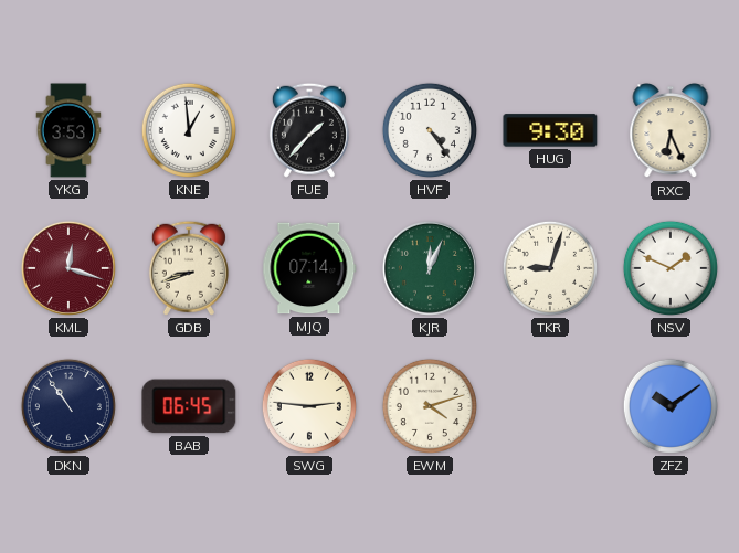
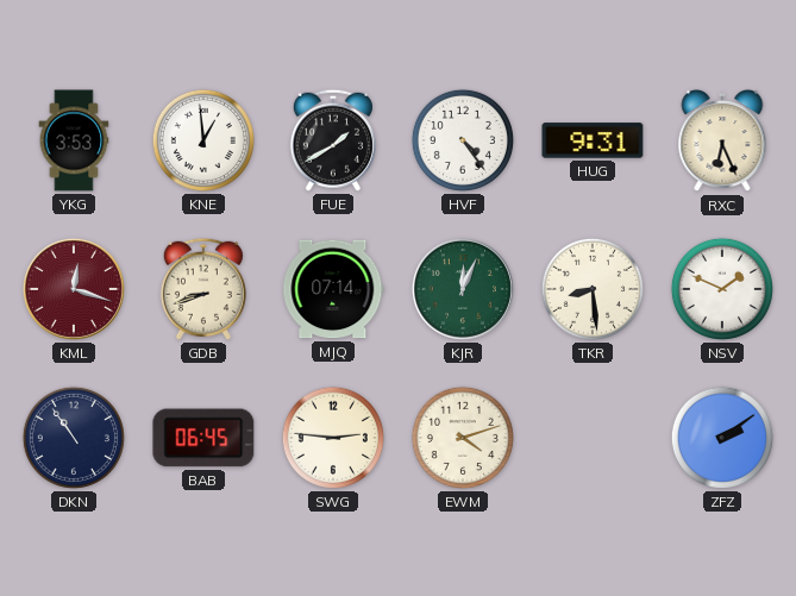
FUE: 1:37 -> 1:40
HUG: 9:30 -> 9:31
TKR: 9:03 -> 8:29
ZFZ: 10:09 -> 2:09
